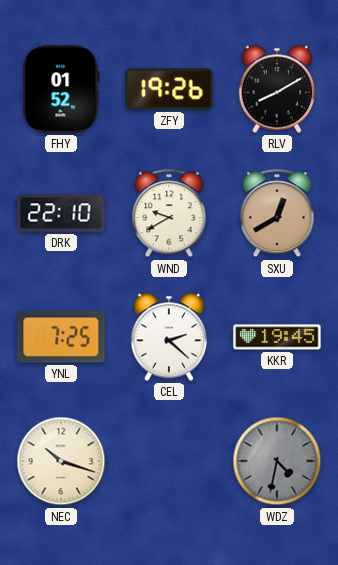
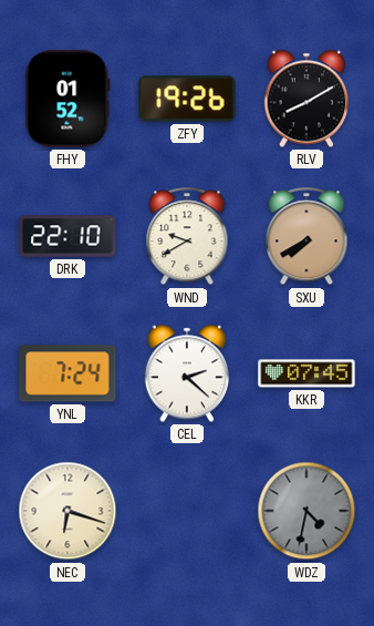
SXU: 12:40 -> 7:40
YNL: 7:25 -> 7:24
KKR: 19:45 -> 07:45
NEC: 10:18 -> 6:18
